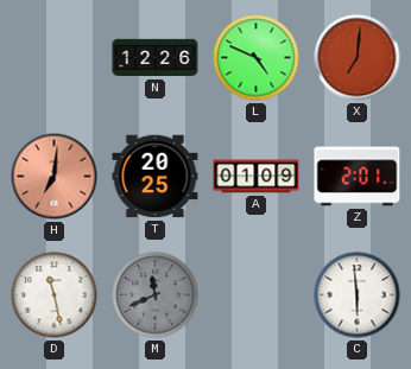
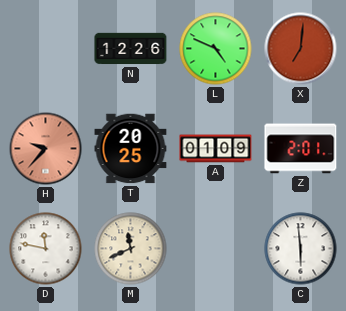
H: 7:01 -> 9:37
D: 11:28 -> 11:47
M dial: grey -> cream
